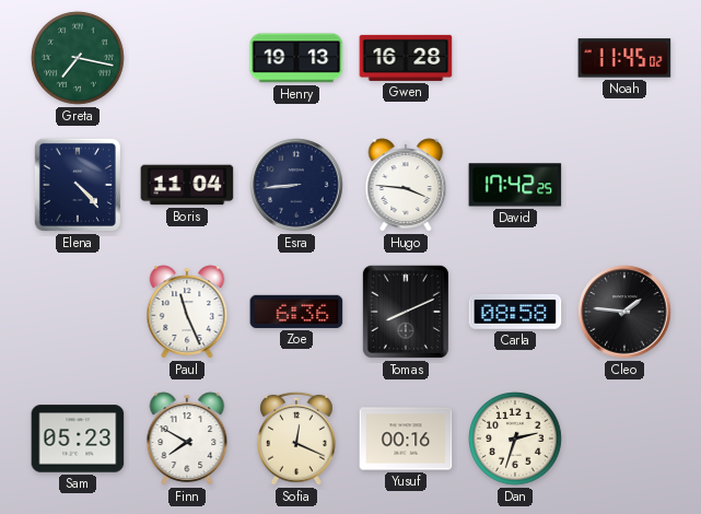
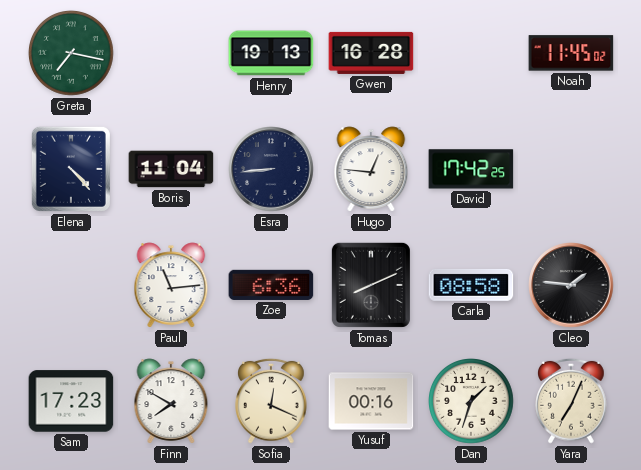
Hugo: 3:46 -> 12:46
Paul: 11:26 -> 11:14
Sam: 05:23 -> 17:23
Dan: 2:33 -> 1:33
Yara: none -> 7:04
